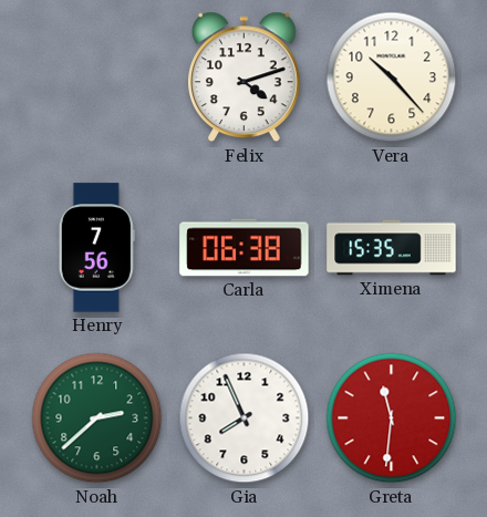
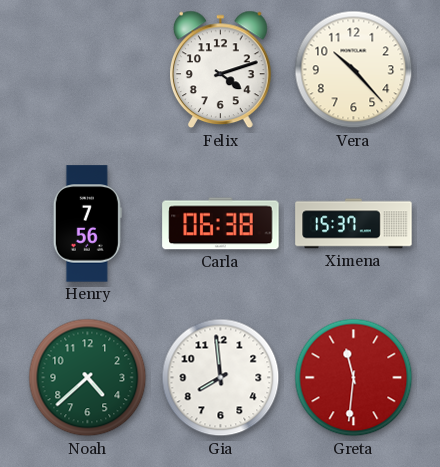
Ximena: 15:35 -> 15:37
Noah: 2:38 -> 4:38
Gia: 7:56 -> 7:59
